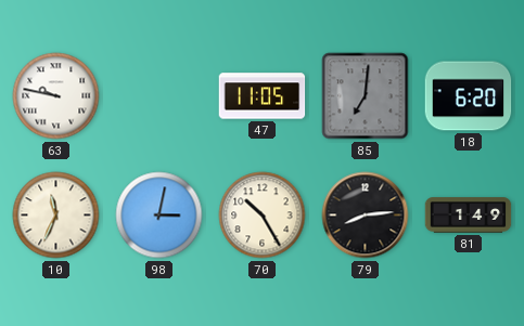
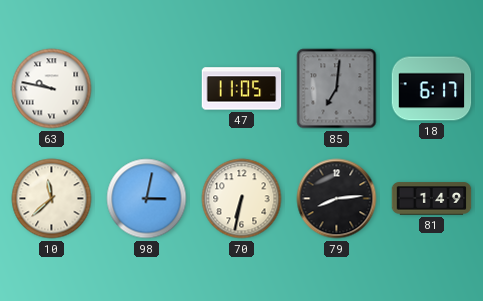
18: 6:20 -> 6:17
10: 11:34 -> 11:38
70: 10:25 -> 6:32
